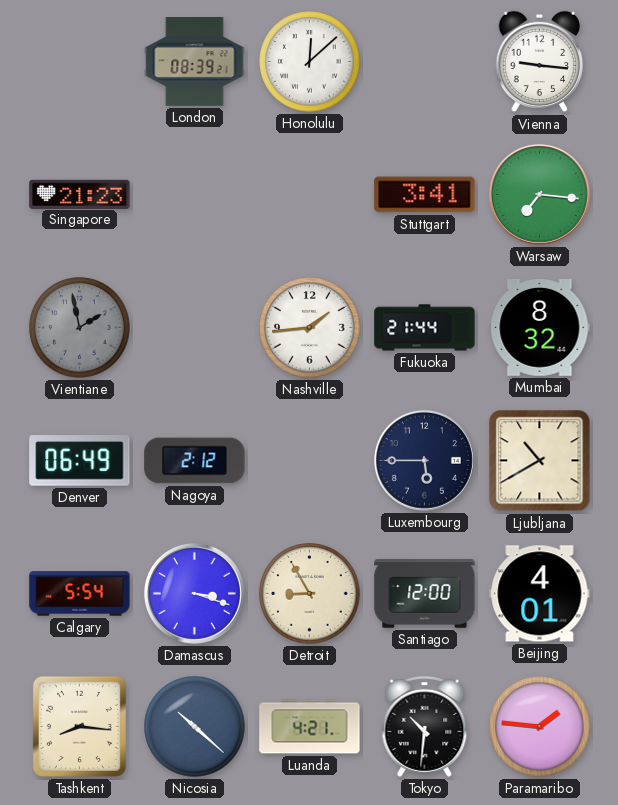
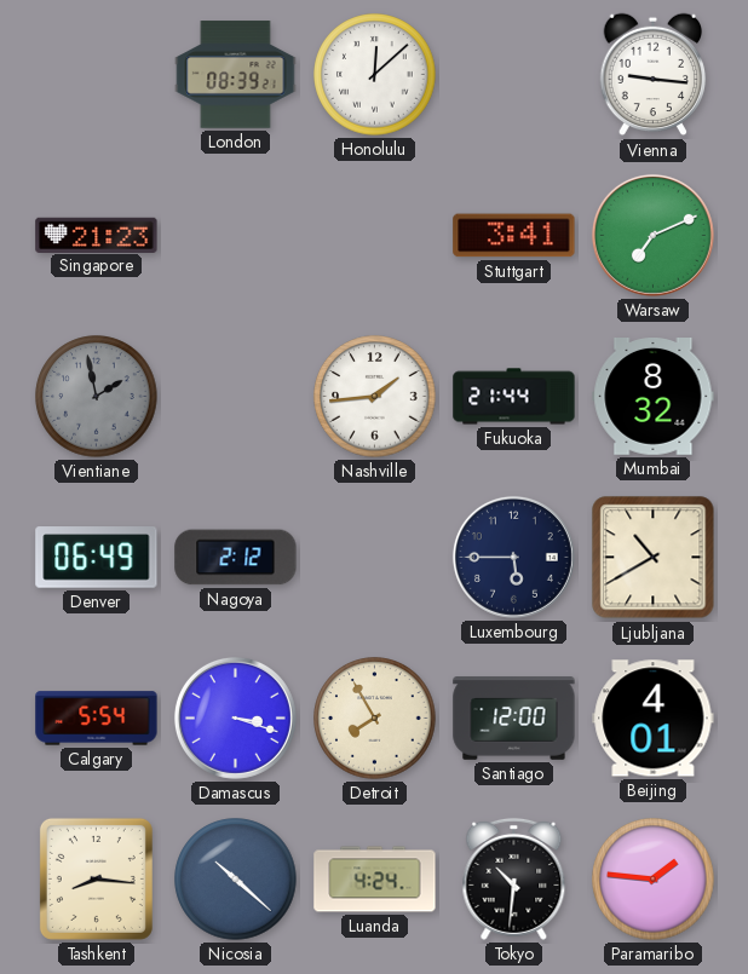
Warsaw: 7:16 -> 7:11
Detroit: 8:55 -> 7:55
Luanda: 4:21 -> 4:24
